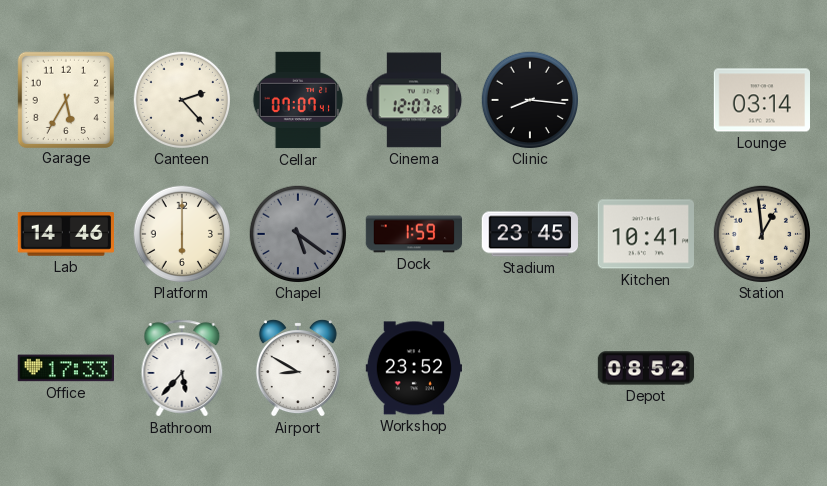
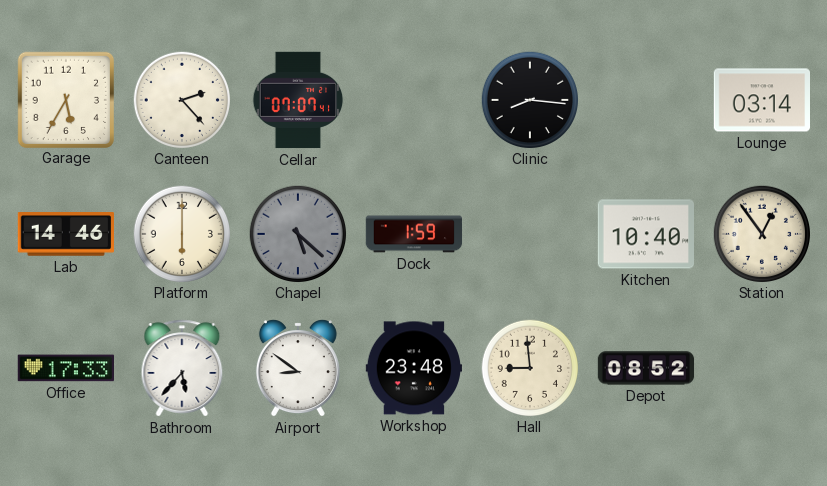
Cinema: 12:07 -> none
Chapel: 5:21 -> 5:22
Stadium: 23:45 -> none
Kitchen: 10:41 -> 10:40
Station: 12:59 -> 12:54
Airport: 8:50 -> 8:51
Workshop: 23:52 -> 23:48
Hall: none -> 8:59
